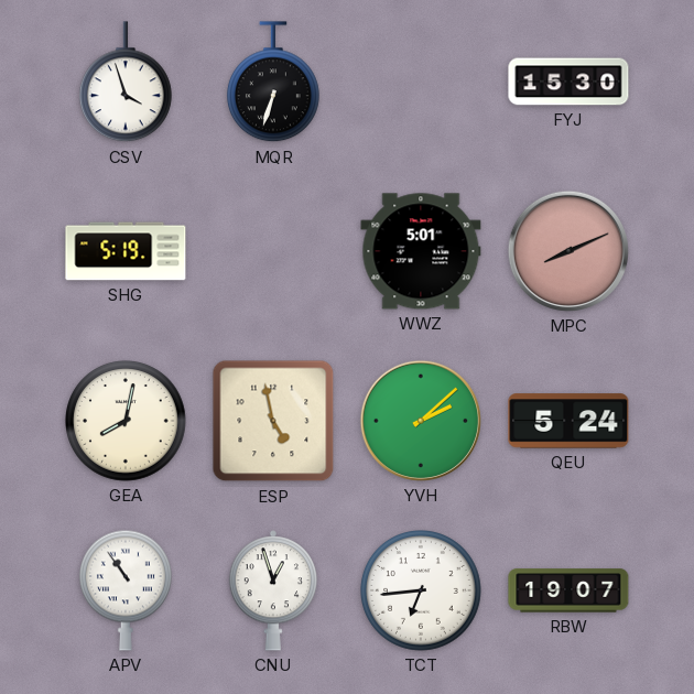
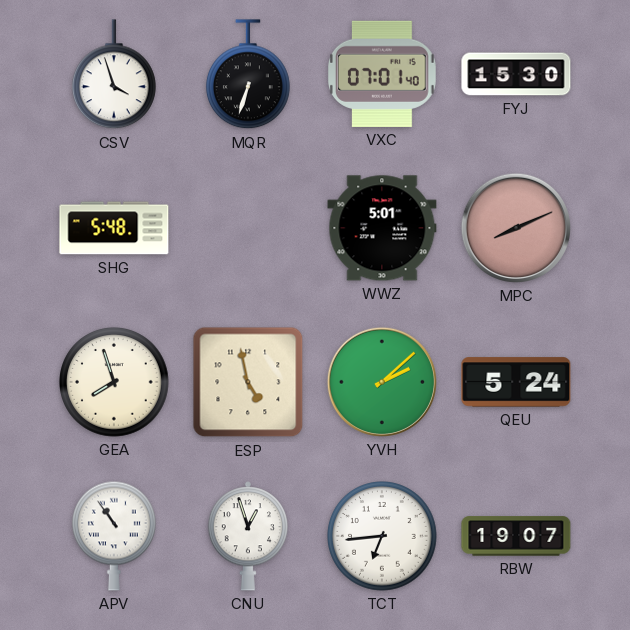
VXC: none -> 07:01
SHG: 5:19 -> 5:48
GEA: 8:02 -> 7:57
